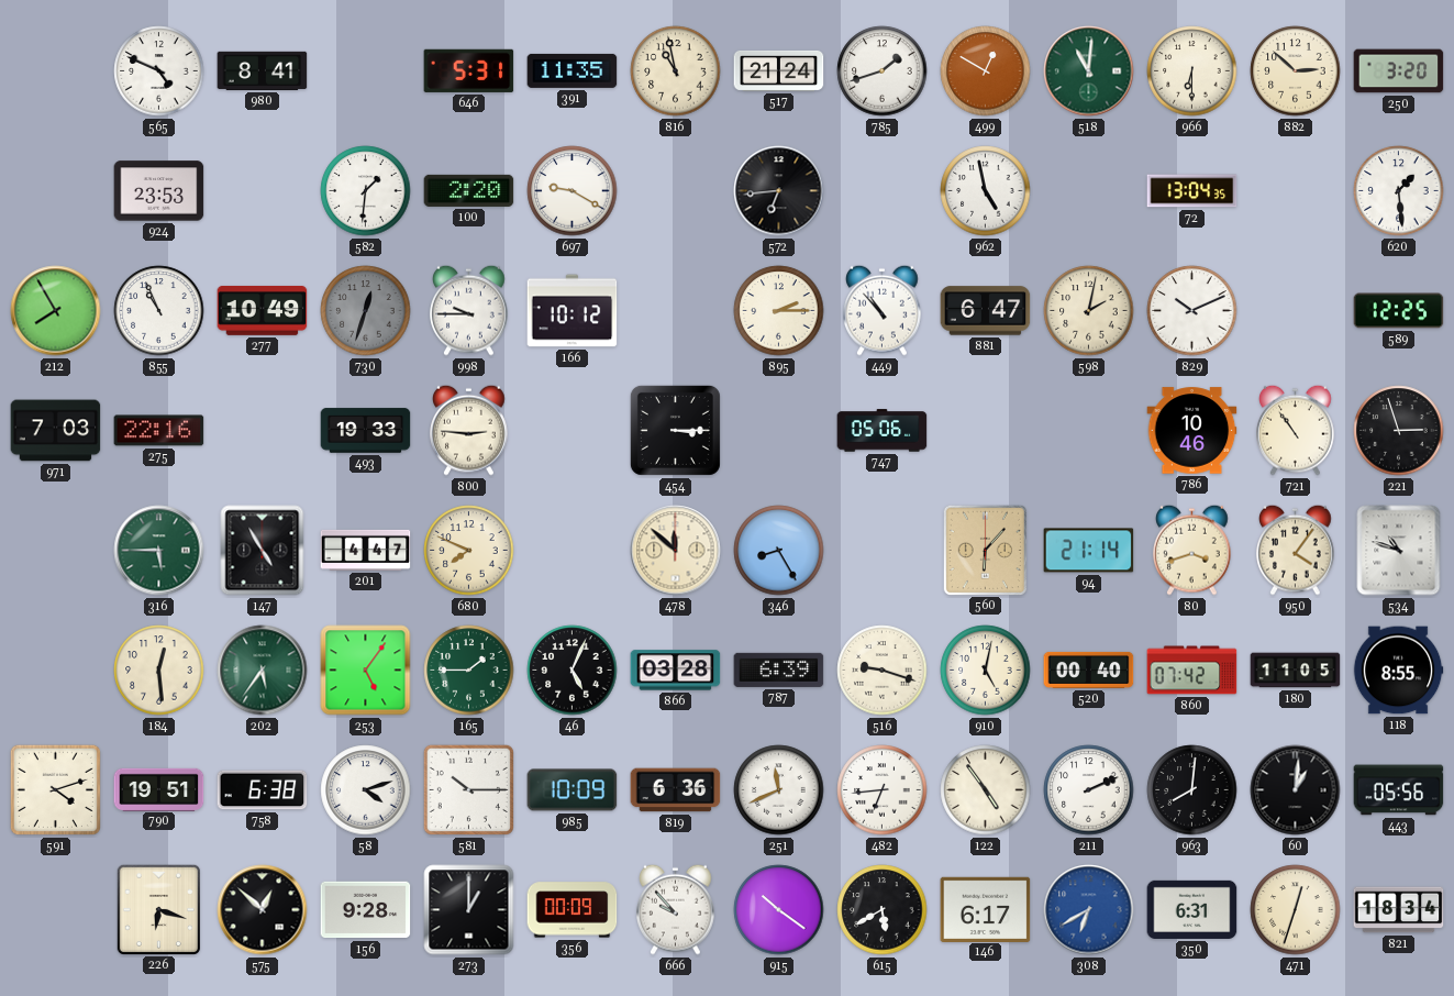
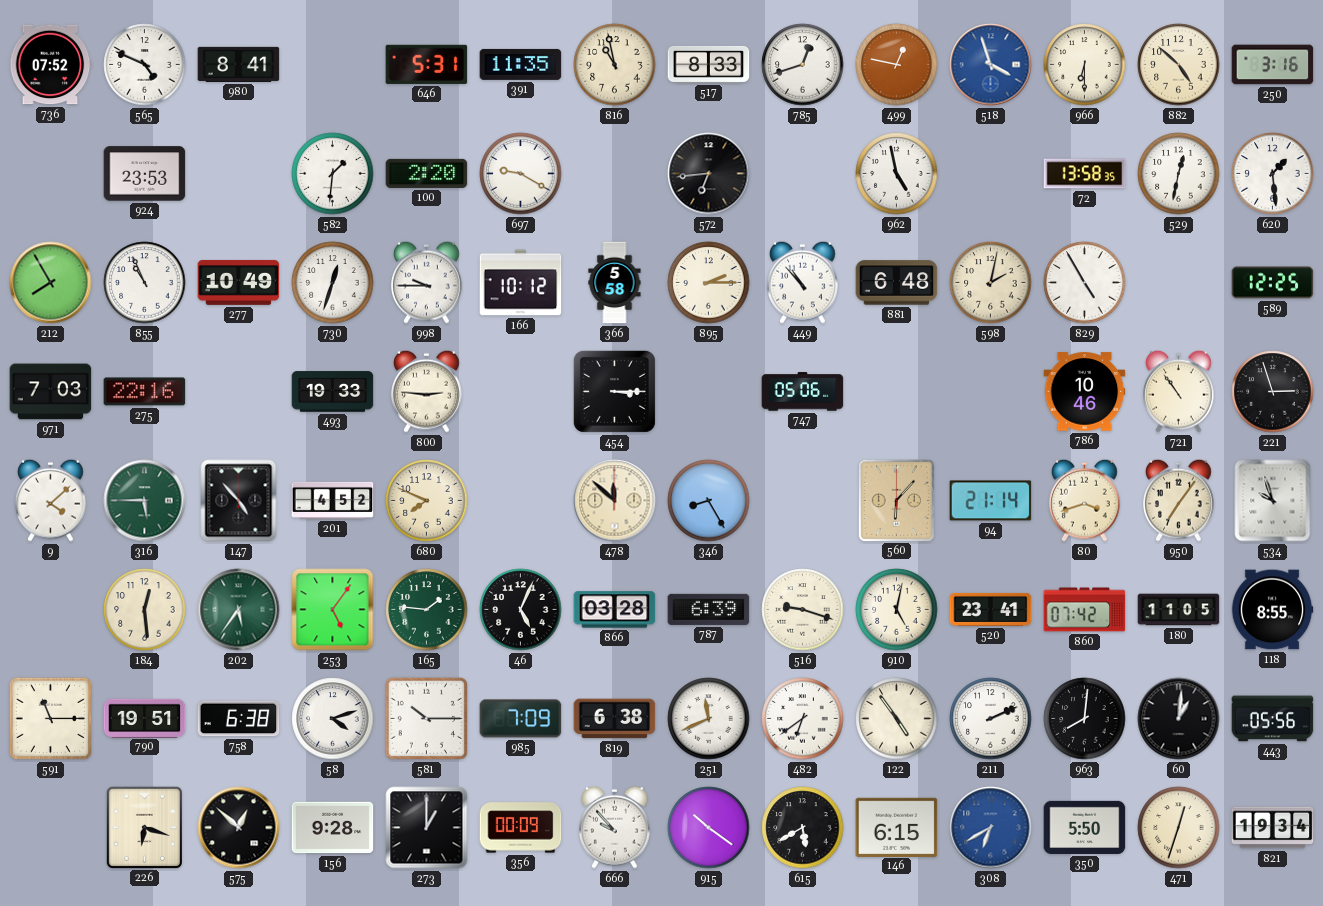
736: none -> 07:52
517: 21:24 -> 8:33
785: 1:42 -> 12:42
499: 12:50 -> 12:47
518: 11:01 -> 3:57
518 dial: green -> blue
882: 2:52 -> 4:52
250: 3:20 -> 3:16
72: 13:04 -> 13:58
529: none -> 12:32
730 dial: grey -> white
366: none -> 5:58
881: 6:47 -> 6:48
829: 10:11 -> 4:55
9: none -> 4:08
147: 4:55 -> 4:53
201: 4:47 -> 4:52
950: 4:06 -> 7:06
534: 10:48 -> 9:57
165: 1:45 -> 1:46
520: 00:40 -> 23:41
591: 4:12 -> 11:15
985: 10:09 -> 7:09
819: 6:36 -> 6:38
482: 6:44 -> 6:39
146: 6:17 -> 6:15
350: 6:31 -> 5:50
821: 18:34 -> 19:34
